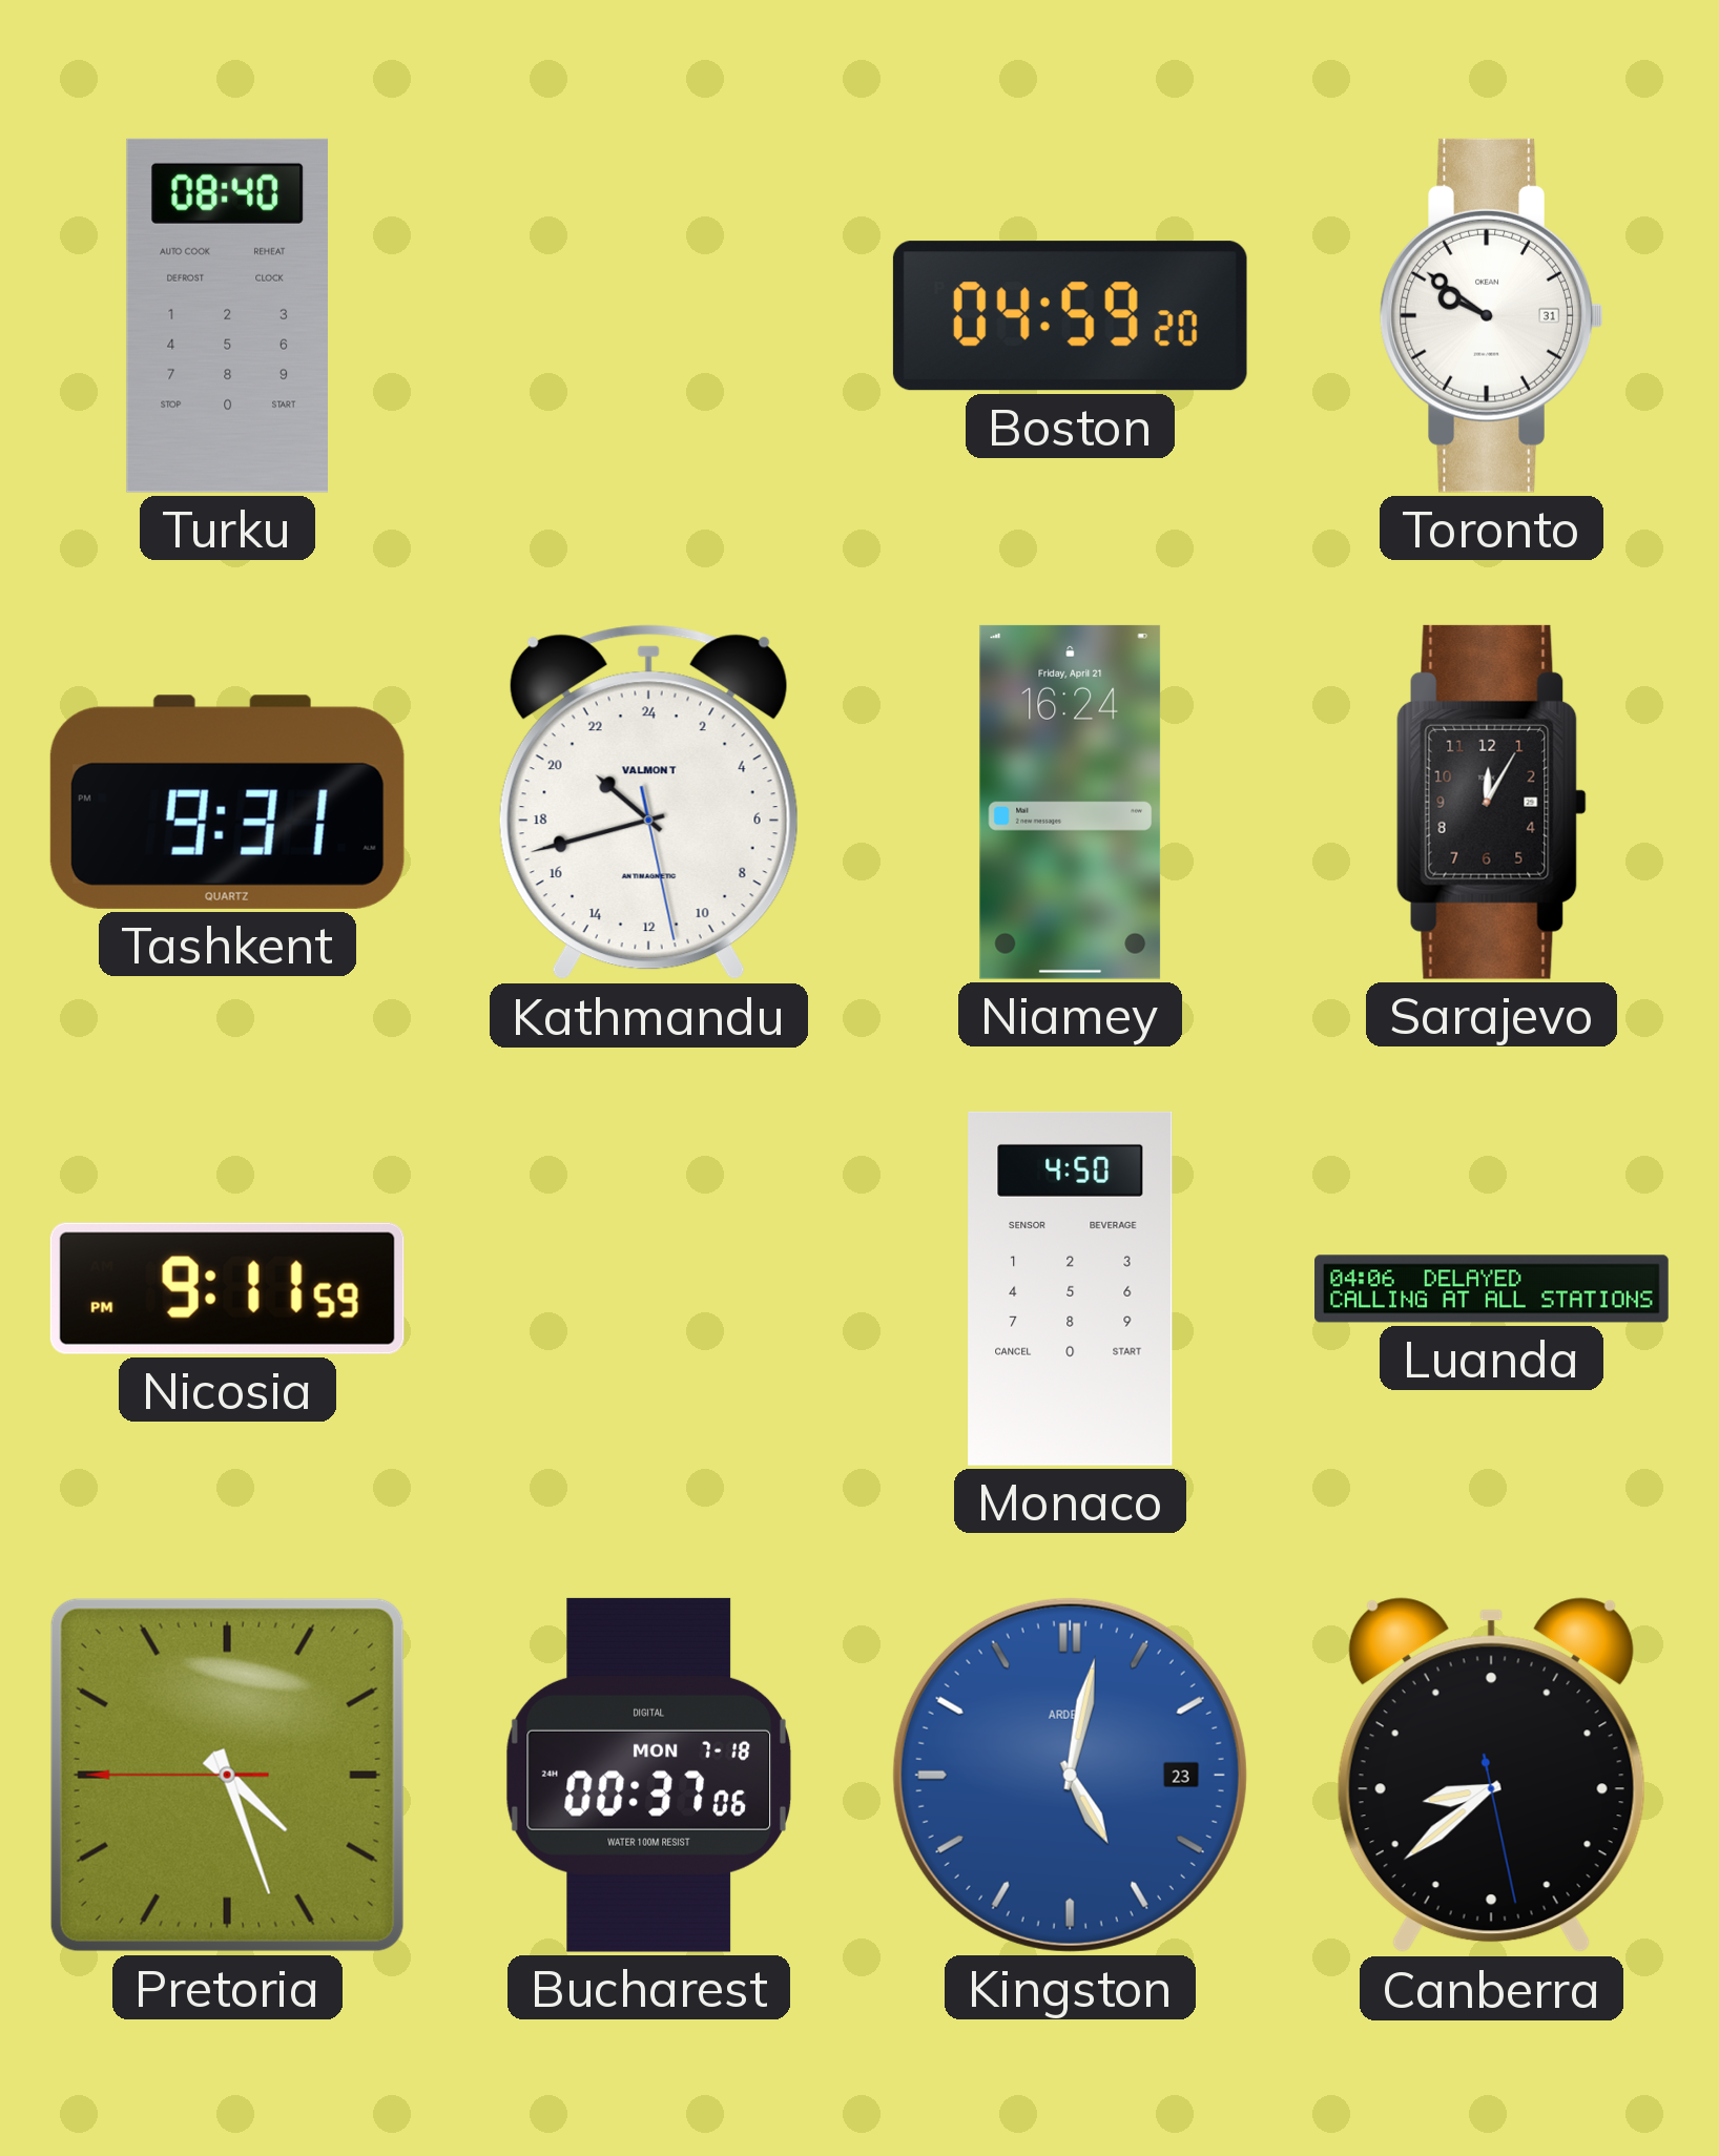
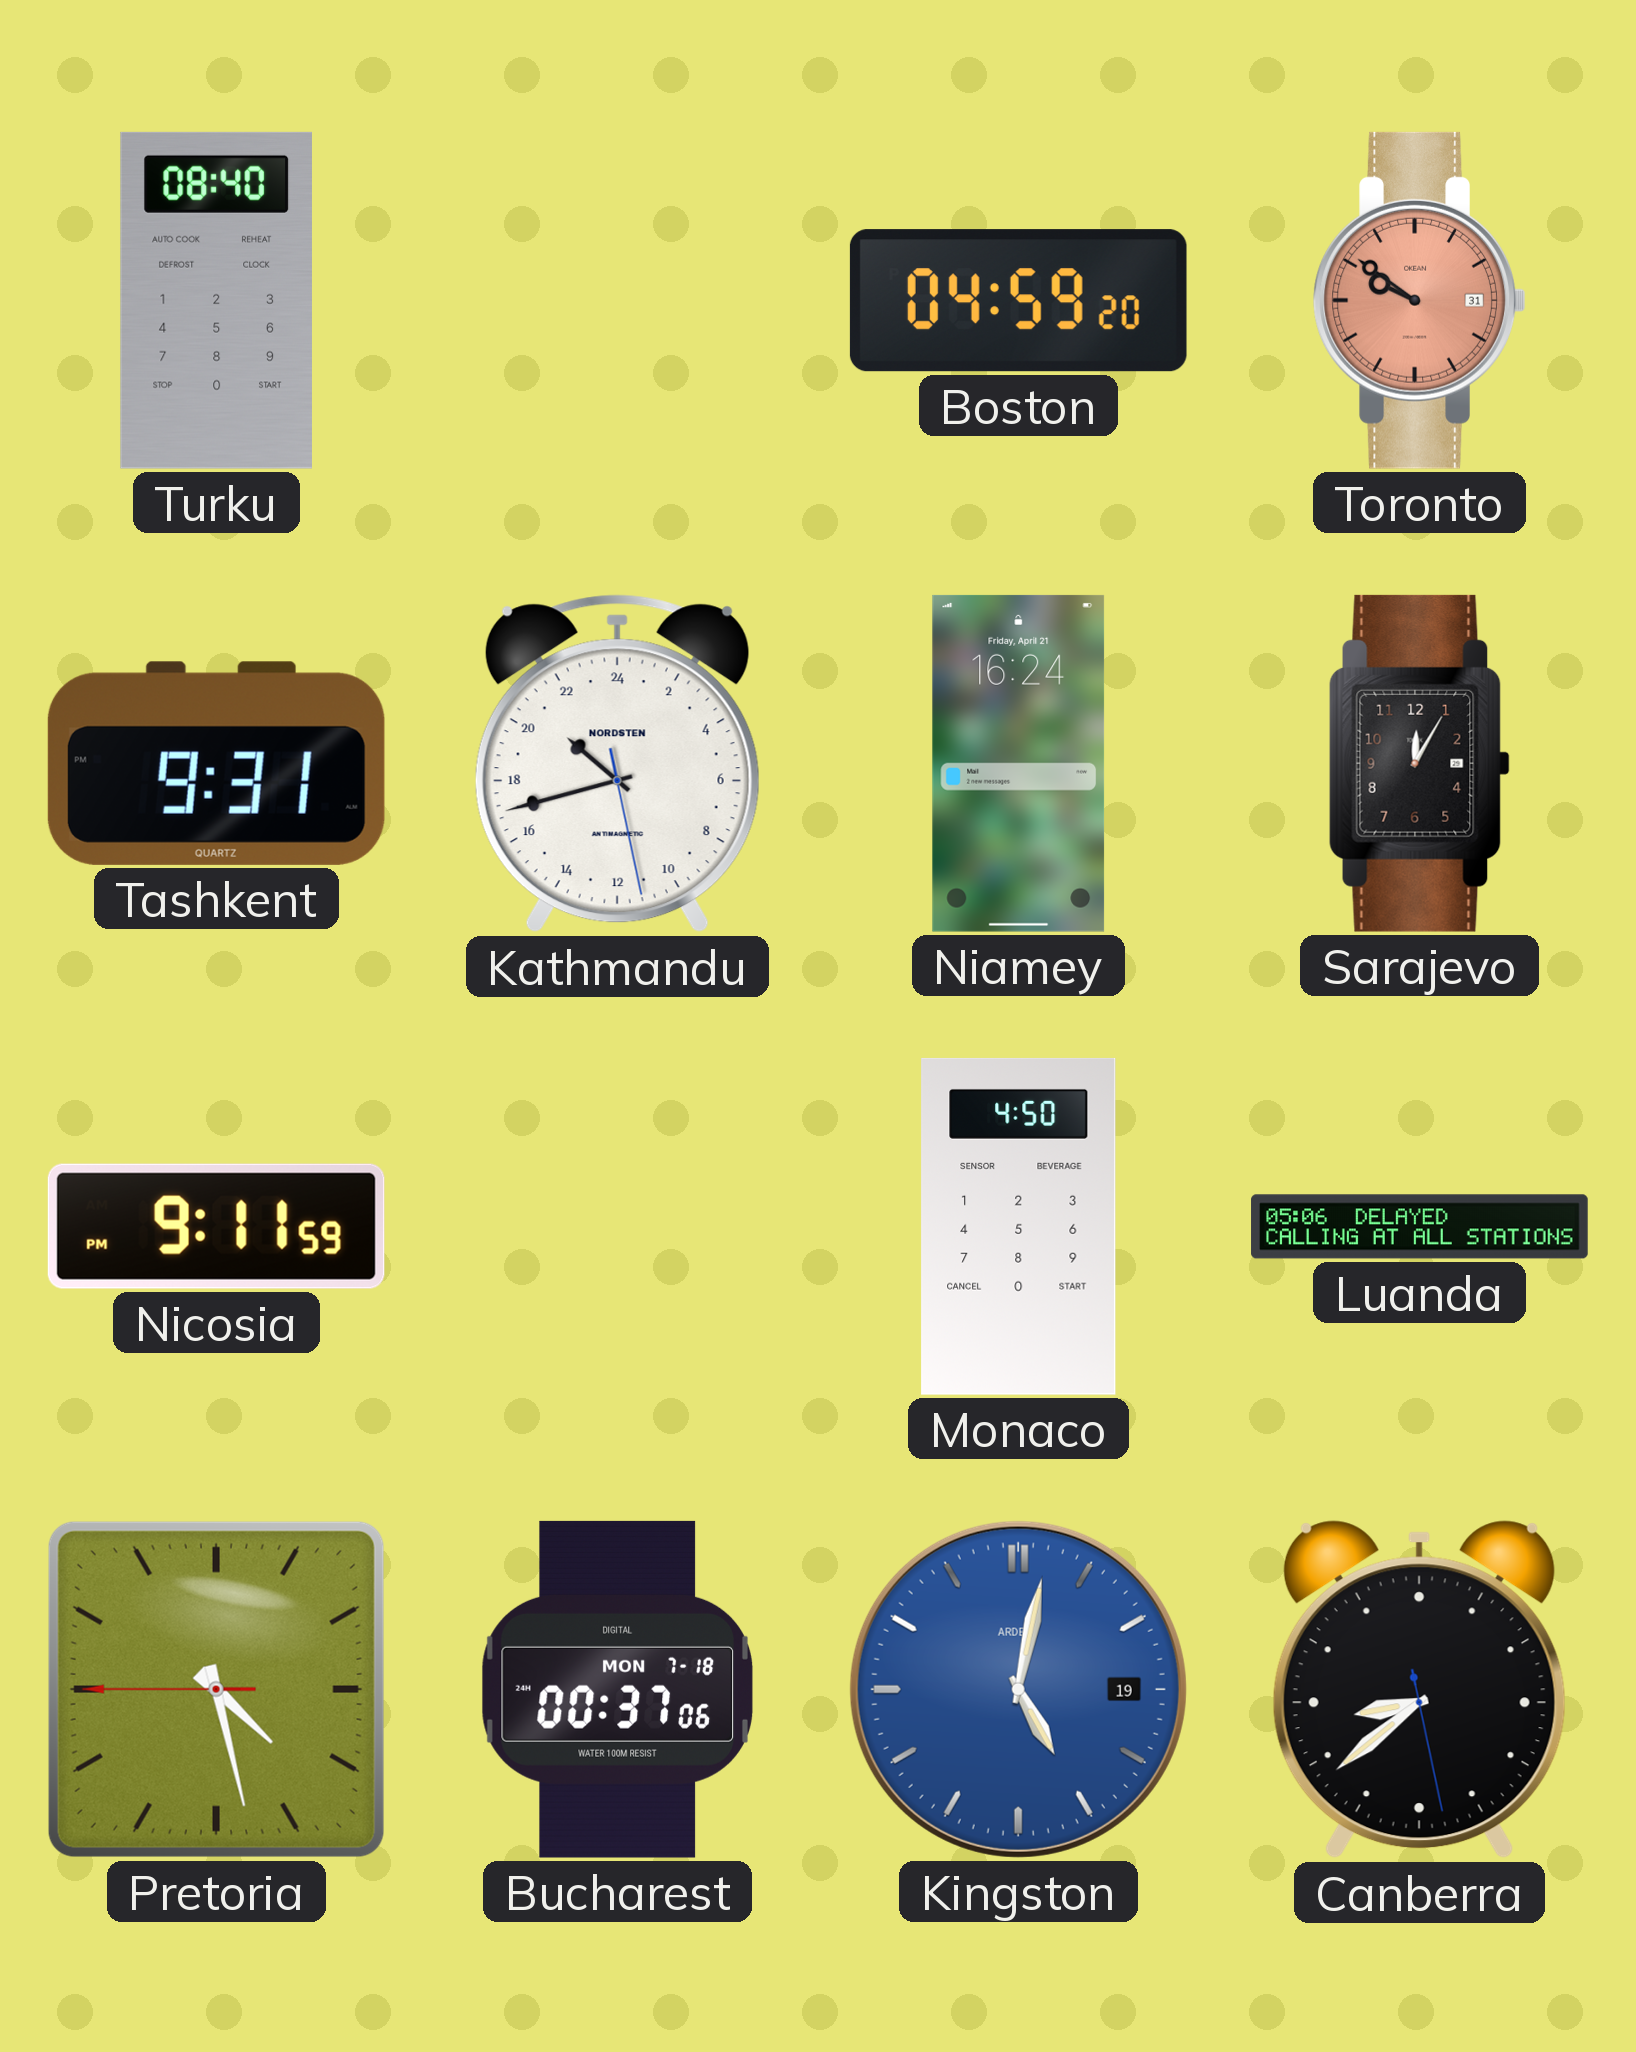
Toronto dial: white -> salmon
Kathmandu brand: VALMONT -> NORDSTEN
Luanda: 04:06 -> 05:06
Pretoria: 4:26 -> 4:27
Kingston date: 23 -> 19
